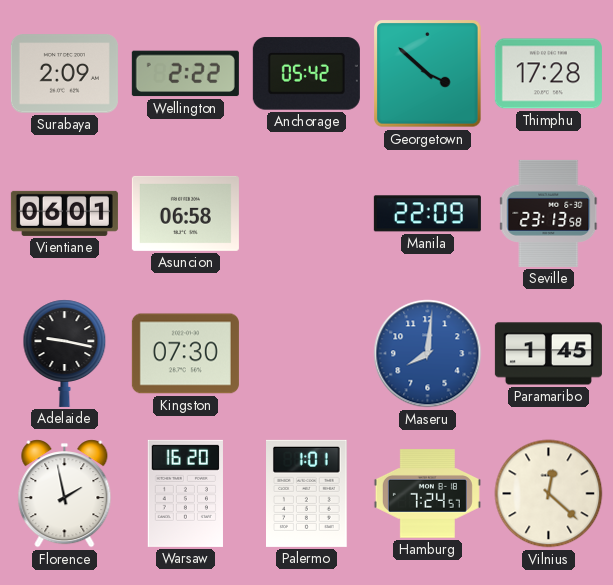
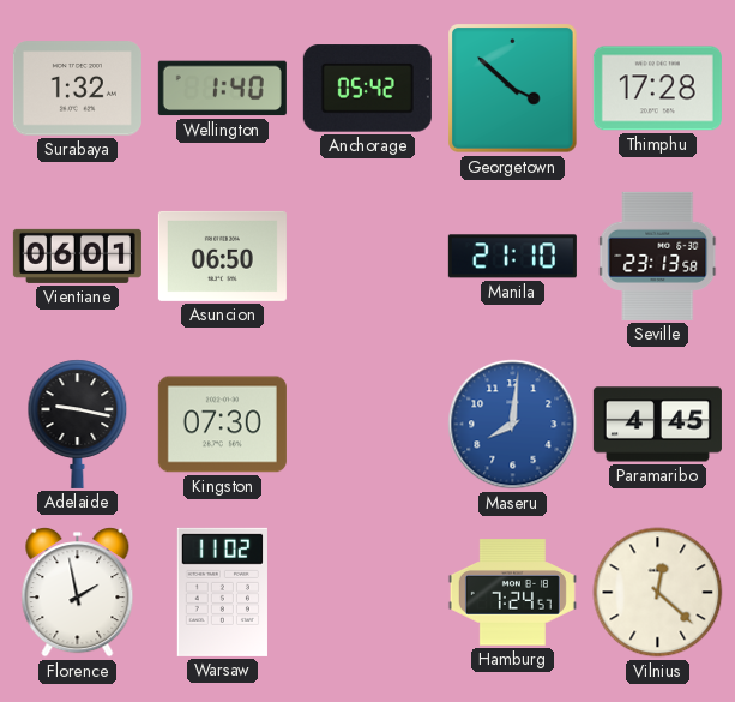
Surabaya: 2:09 -> 1:32
Wellington: 2:22 -> 1:40
Asuncion: 06:58 -> 06:50
Manila: 22:09 -> 21:10
Paramaribo: 1:45 -> 4:45
Warsaw: 16:20 -> 11:02
Palermo: 1:01 -> none
